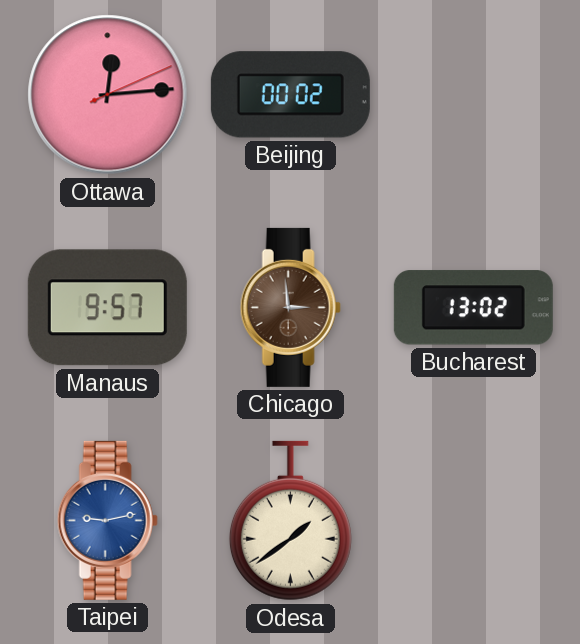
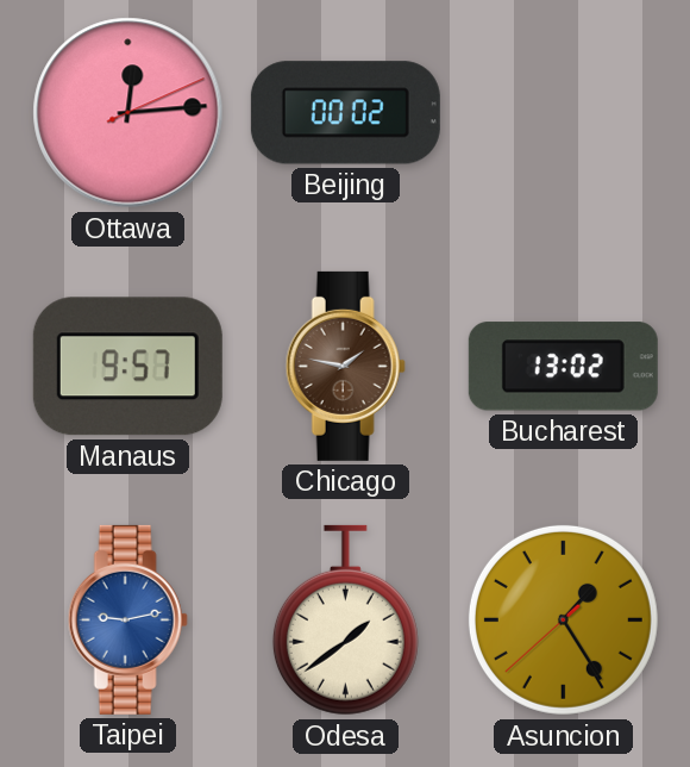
Chicago: 2:59 -> 1:47
Asuncion: none -> 1:24
